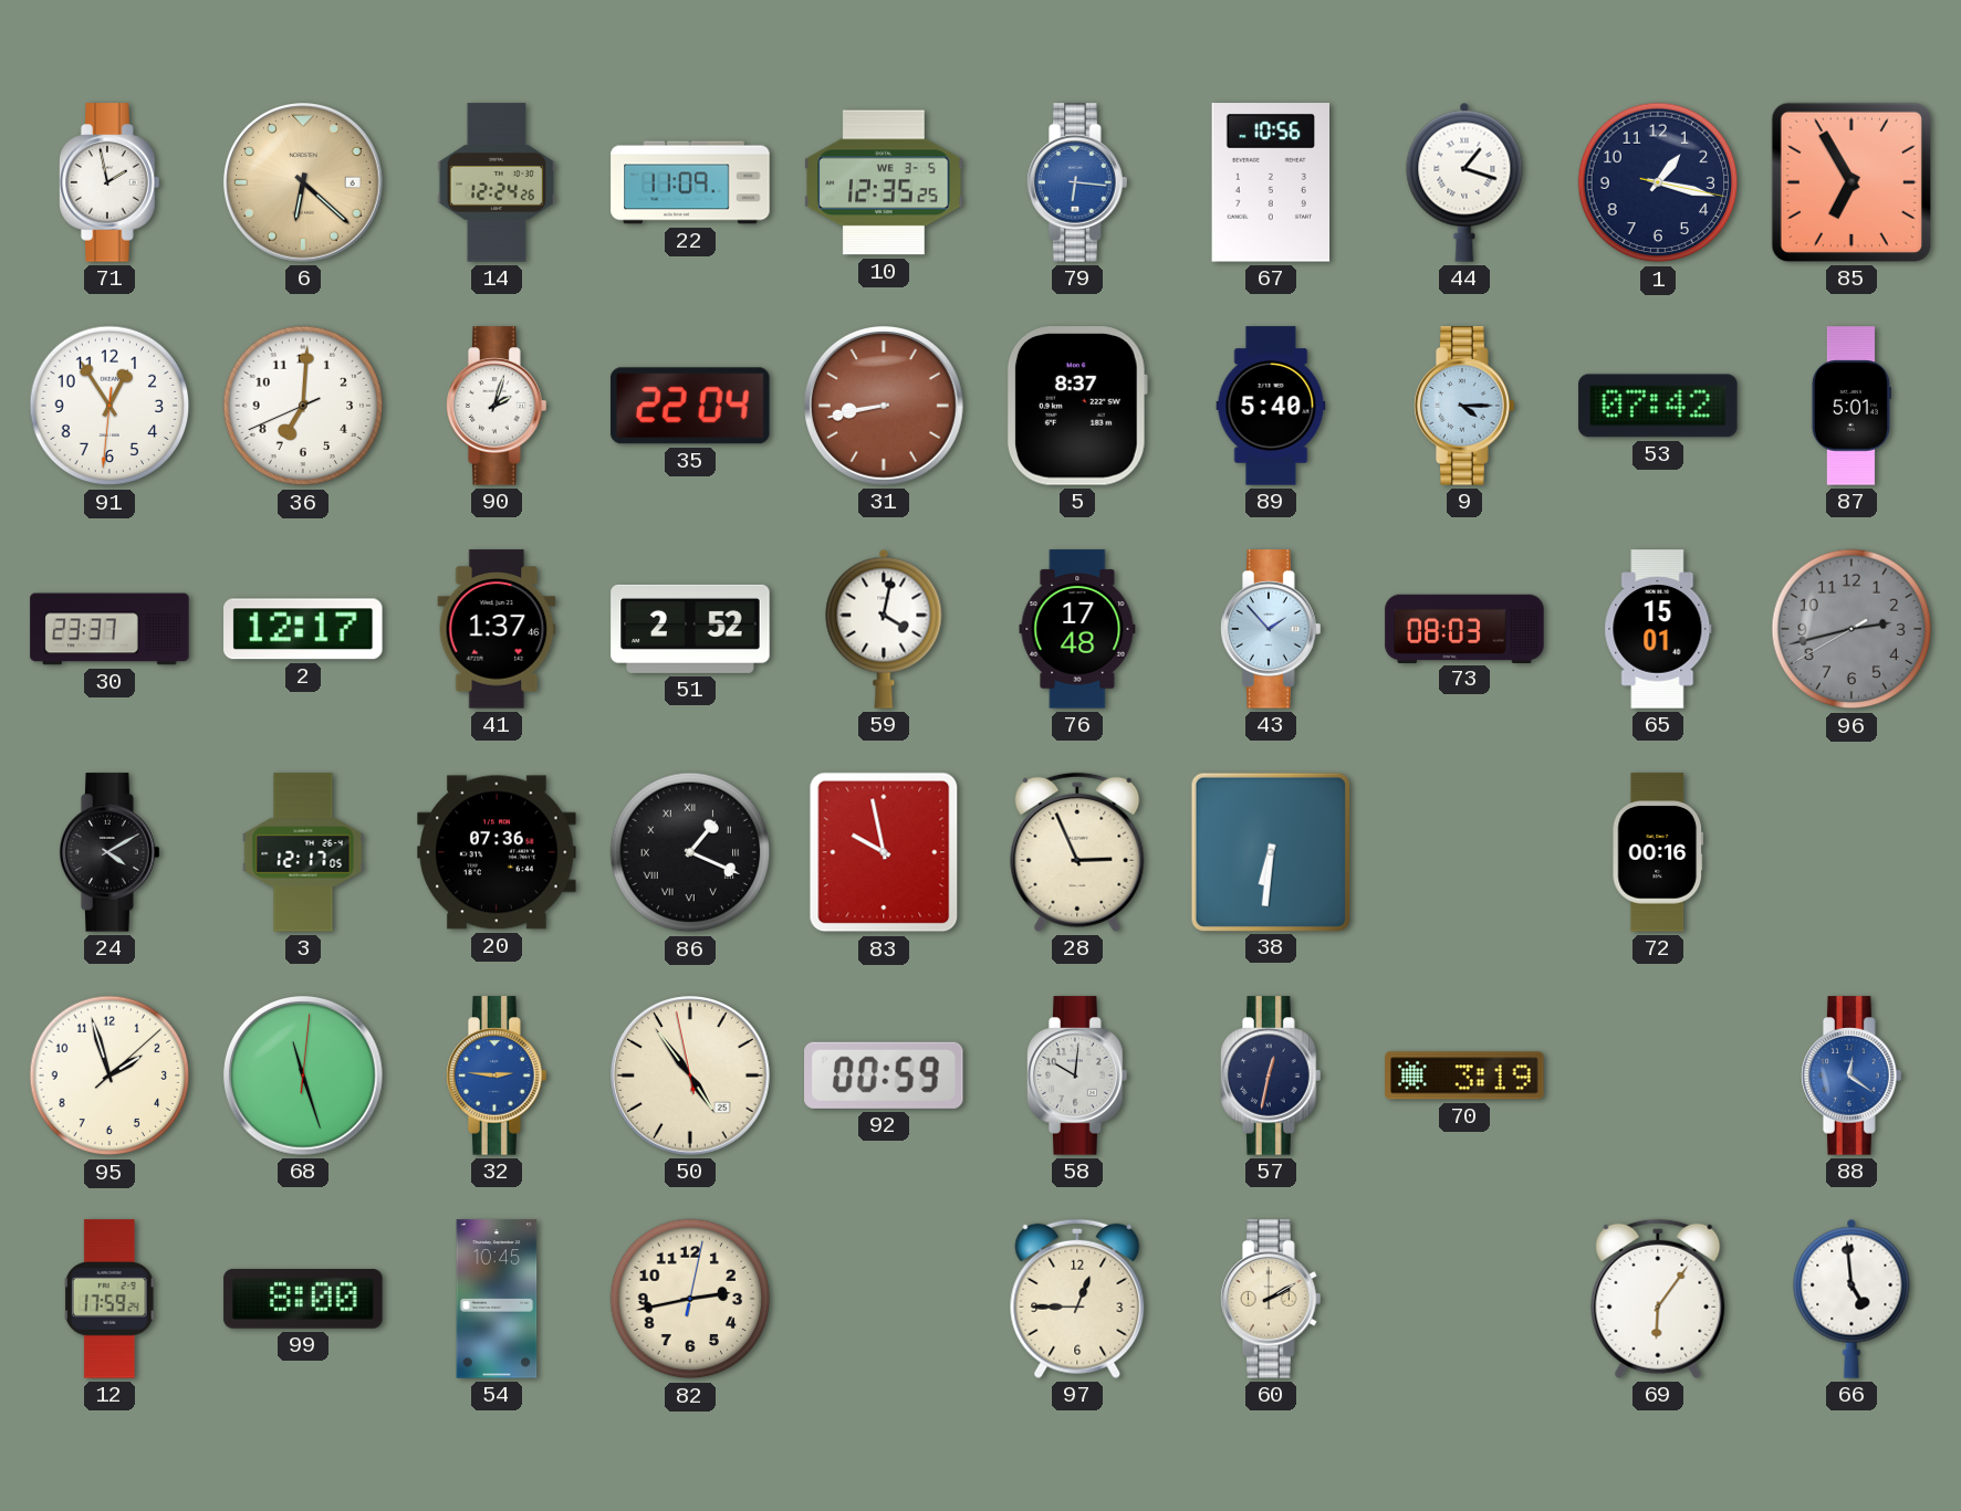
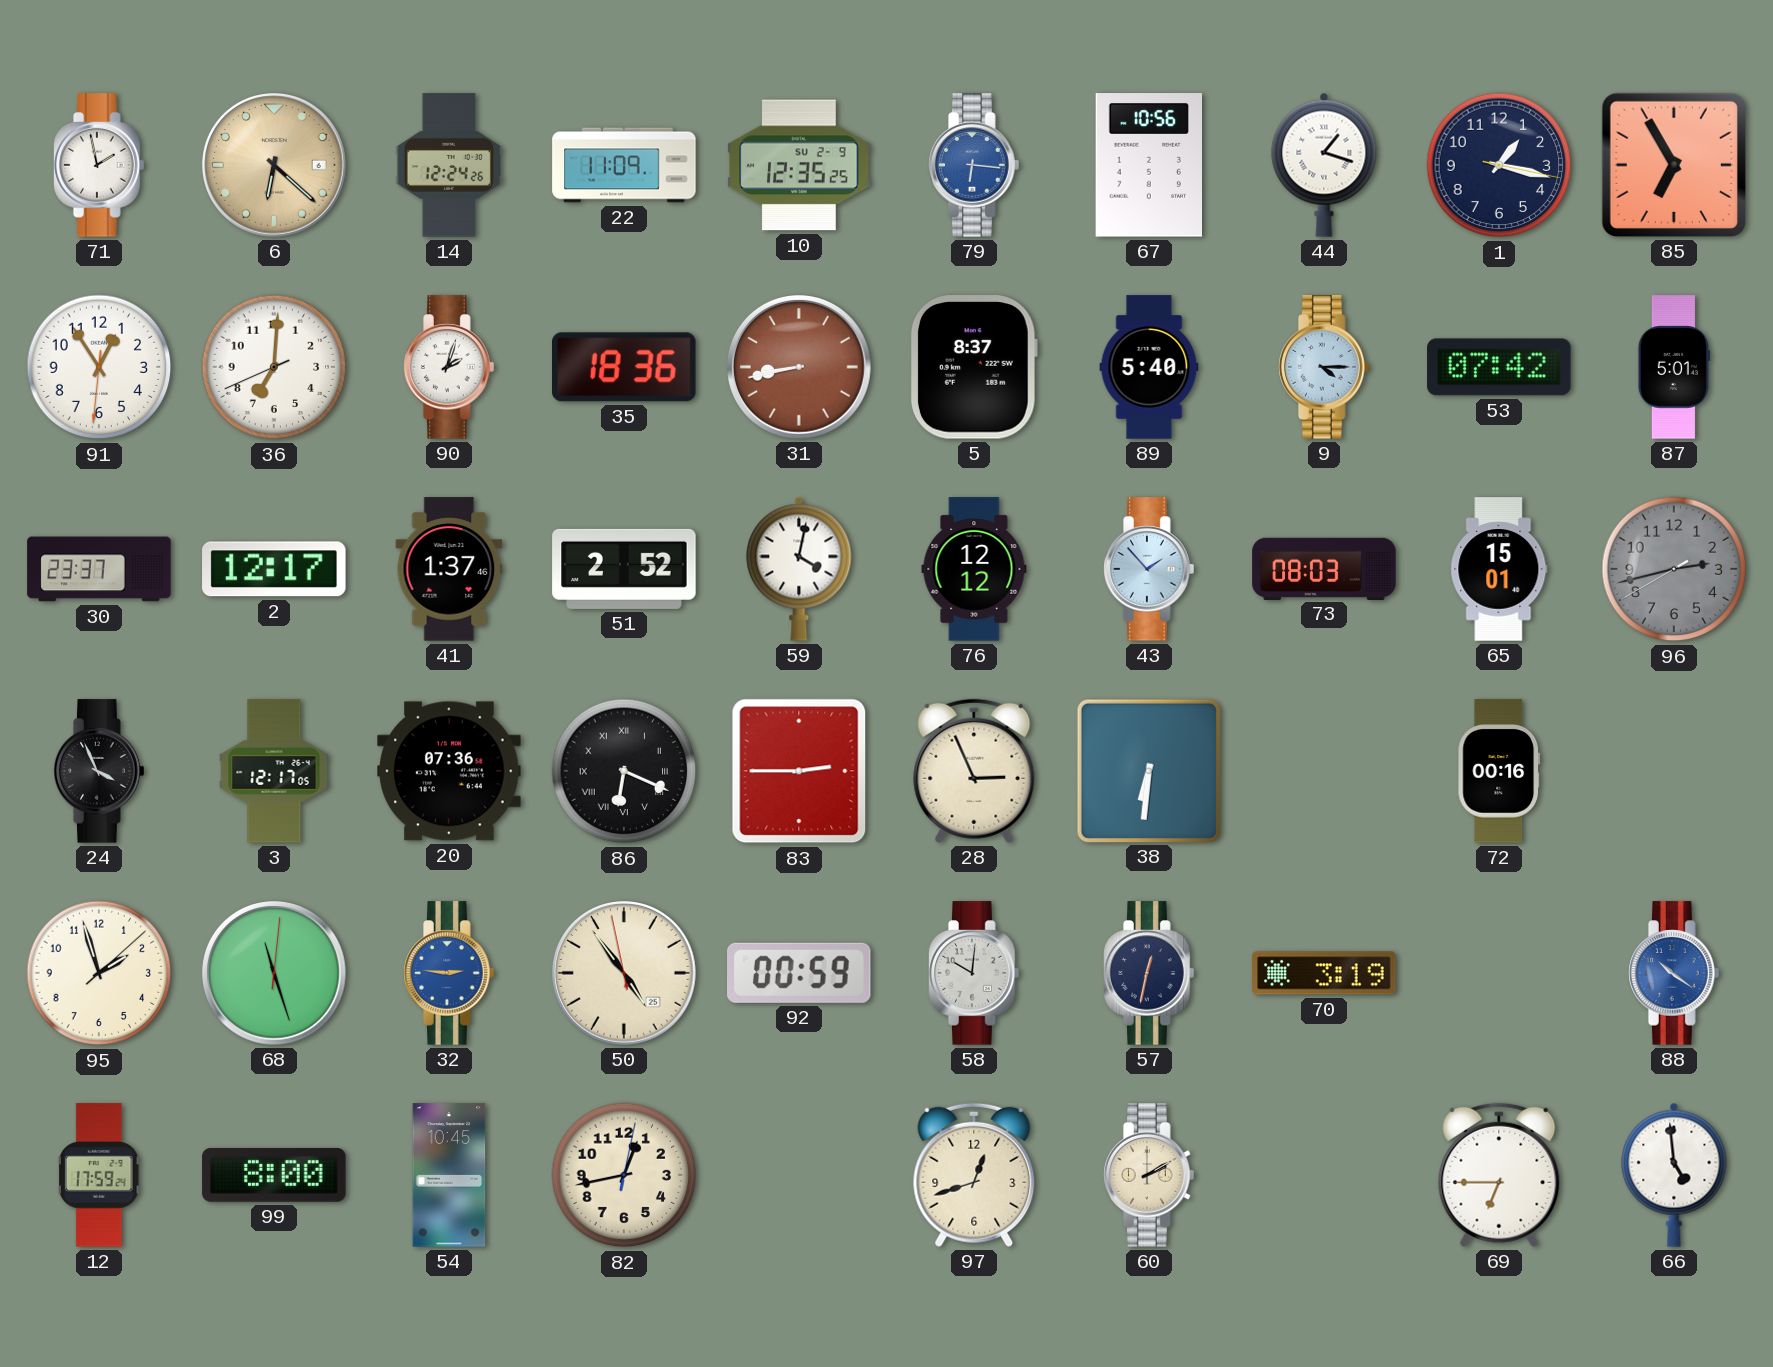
10 date: WE 3-5 -> SU 2-9
35: 22:04 -> 18:36
76: 17:48 -> 12:12
24: 4:10 -> 3:56
86: 1:19 -> 6:19
83: 9:58 -> 2:45
88: 12:21 -> 10:21
82: 2:43 -> 12:43
97: 12:45 -> 12:42
69: 6:06 -> 6:45
